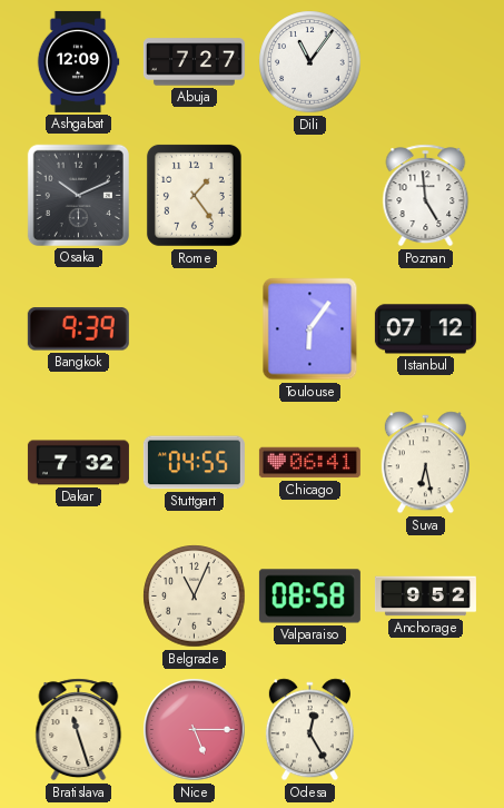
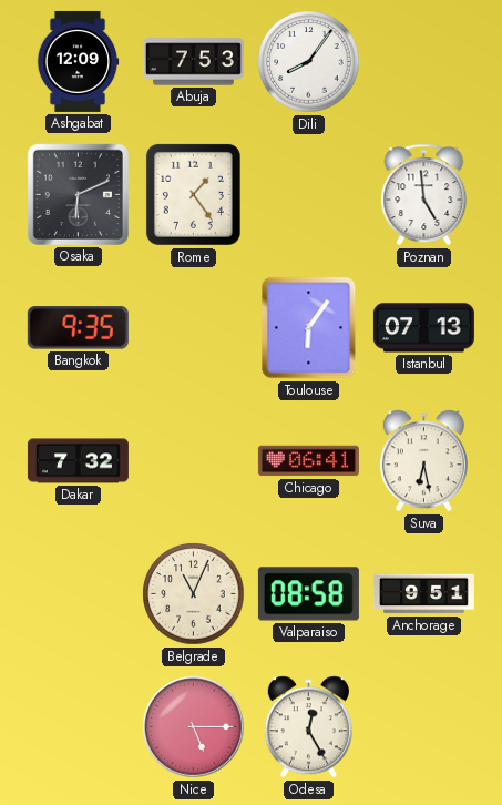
Abuja: 7:27 -> 7:53
Dili: 11:06 -> 8:06
Osaka: 10:11 -> 6:11
Bangkok: 9:39 -> 9:35
Istanbul: 07:12 -> 07:13
Stuttgart: 04:55 -> none
Anchorage: 9:52 -> 9:51
Bratislava: 11:27 -> none
